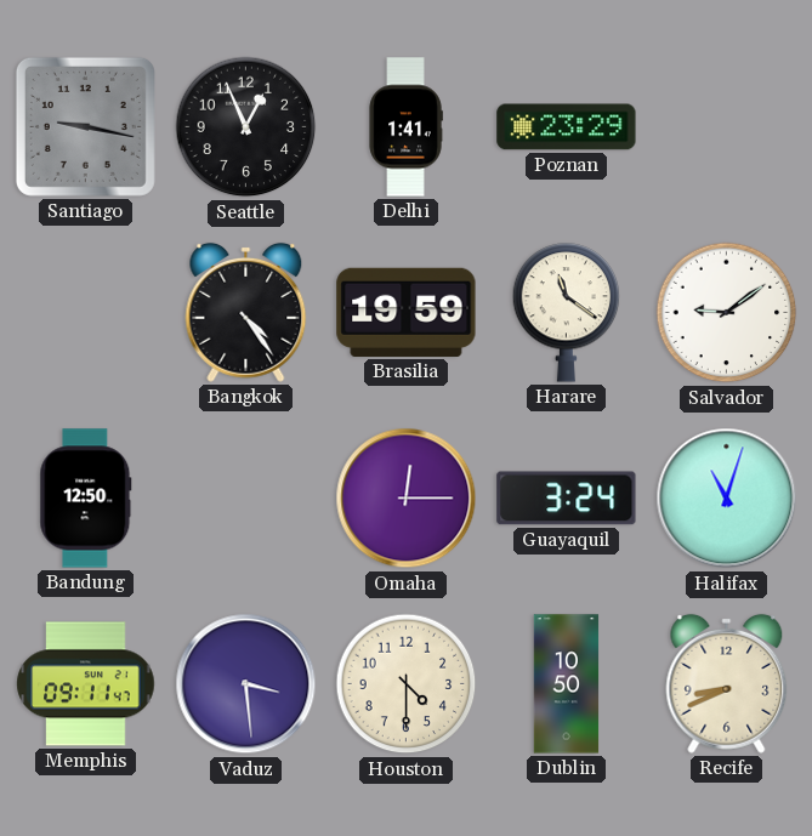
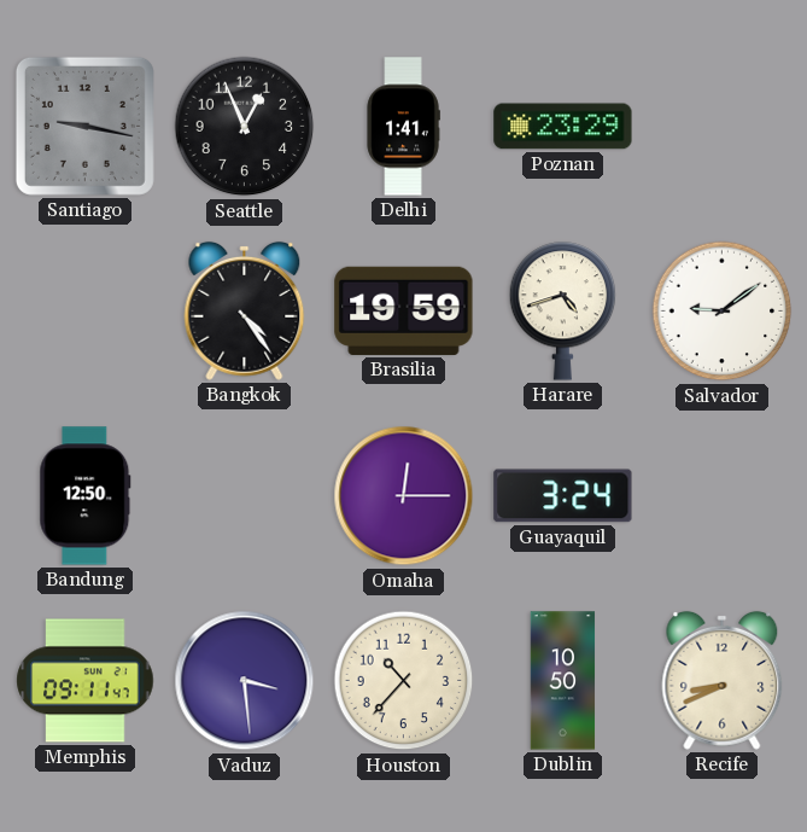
Harare: 11:21 -> 4:42
Halifax: 11:03 -> none
Houston: 4:30 -> 10:37
